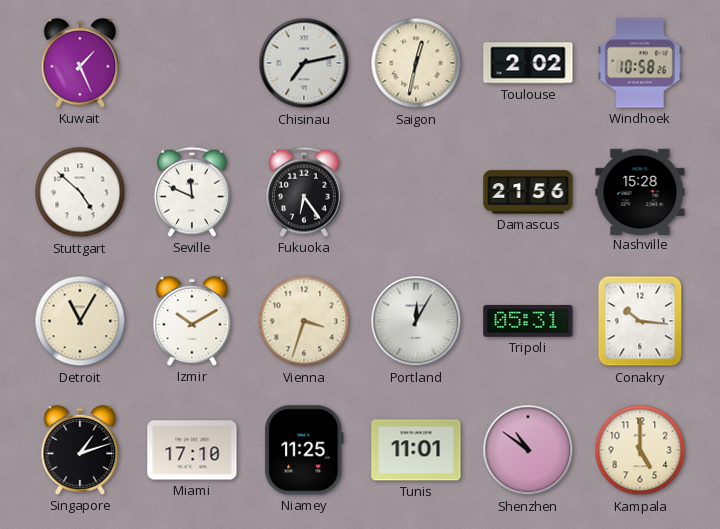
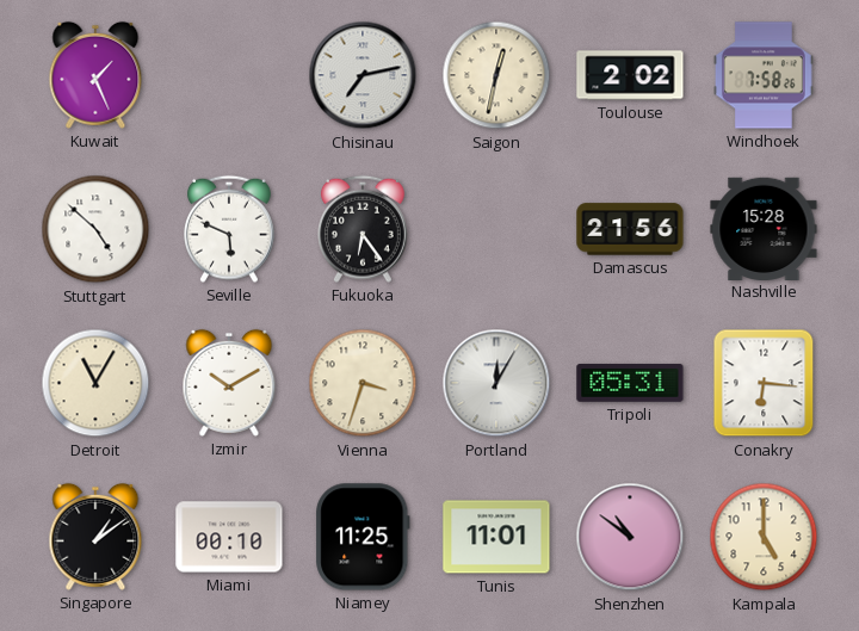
Windhoek: 10:58 -> 7:58
Seville: 11:49 -> 5:49
Conakry: 10:16 -> 6:16
Singapore: 1:12 -> 1:09
Miami: 17:10 -> 00:10
